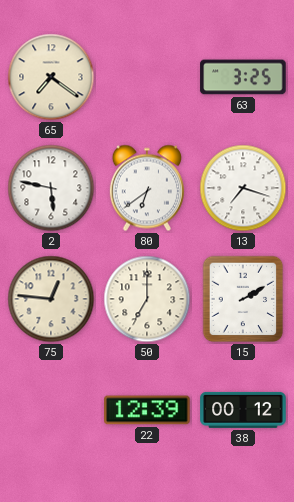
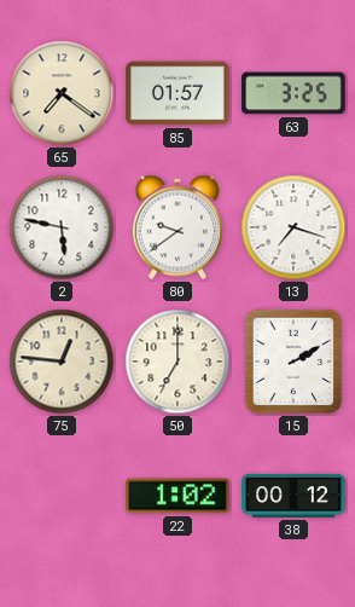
85: none -> 01:57
80: 6:39 -> 9:39
22: 12:39 -> 1:02
